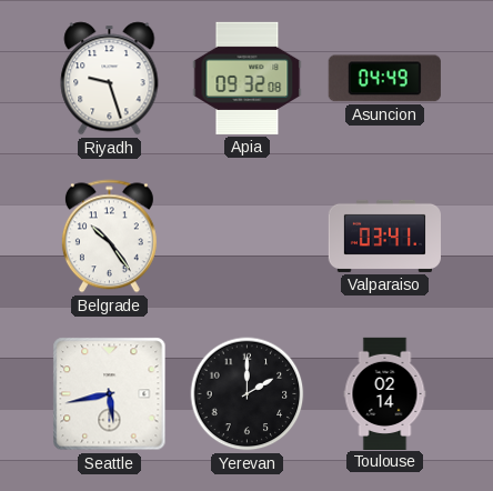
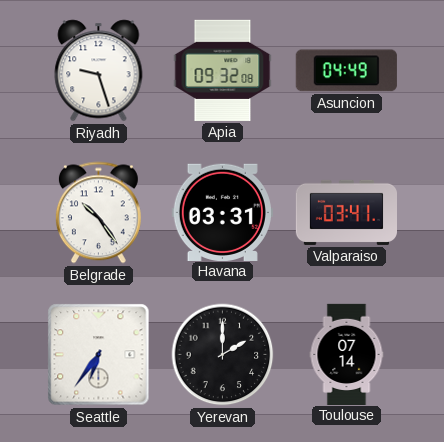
Havana: none -> 03:31
Seattle: 5:43 -> 6:36
Toulouse: 02:14 -> 07:14
